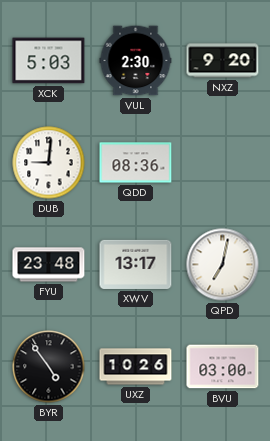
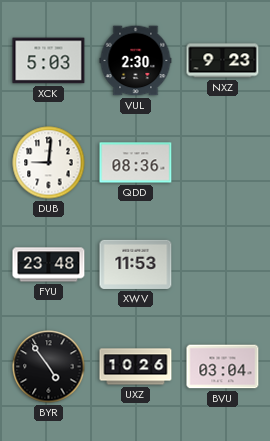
NXZ: 9:20 -> 9:23
XWV: 13:17 -> 11:53
QPD: 7:02 -> none
BVU: 03:00 -> 03:04
